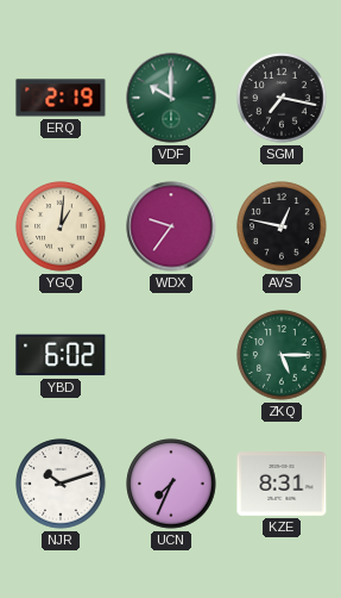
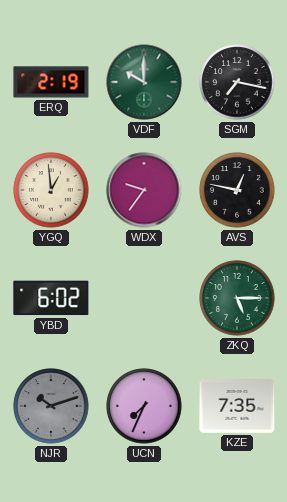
YGQ: 1:01 -> 12:59
NJR dial: white -> grey
KZE: 8:31 -> 7:35
